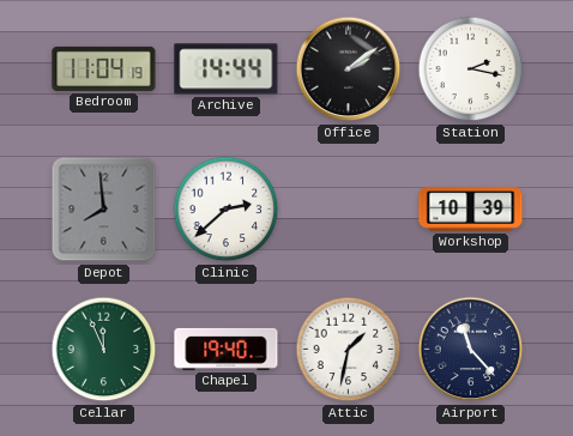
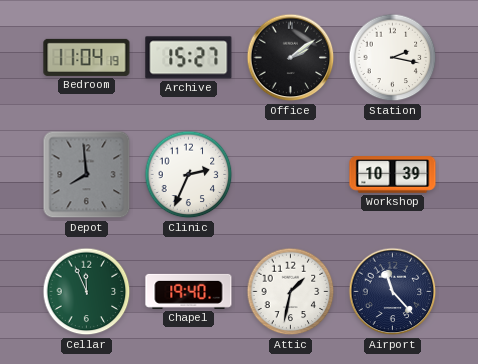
Archive: 14:44 -> 15:27
Clinic: 2:38 -> 2:34
